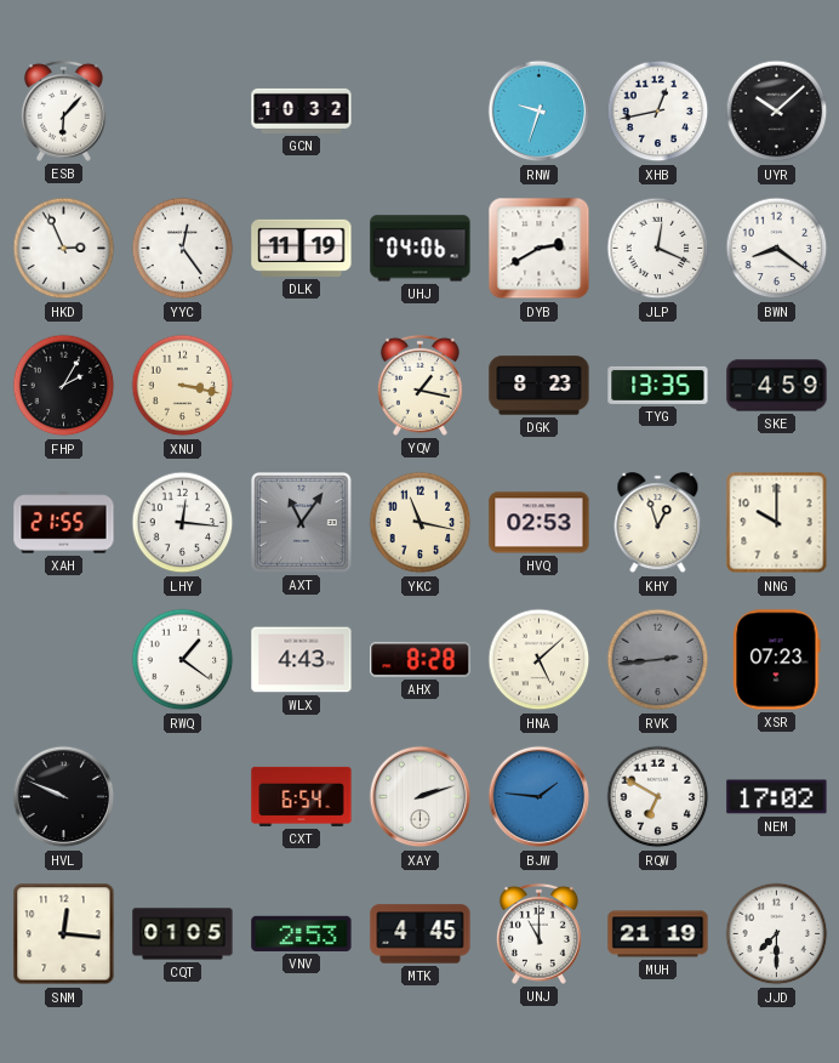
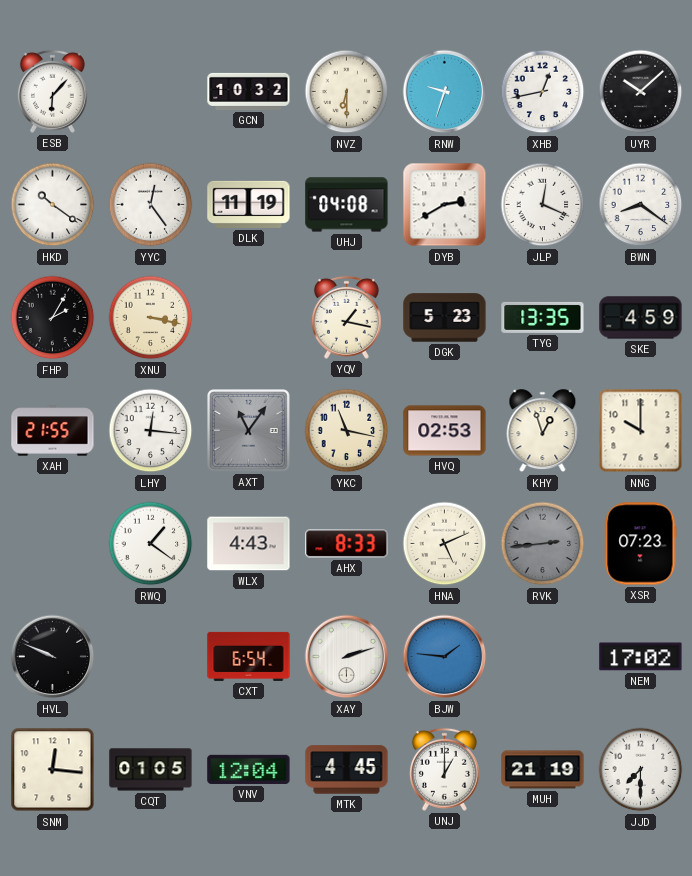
NVZ: none -> 6:30
HKD: 2:56 -> 10:21
UHJ: 04:06 -> 04:08
DGK: 8:23 -> 5:23
AHX: 8:28 -> 8:33
HNA: 5:08 -> 5:11
RQW: 6:50 -> none
VNV: 2:53 -> 12:04
UNJ: 11:00 -> 1:00
